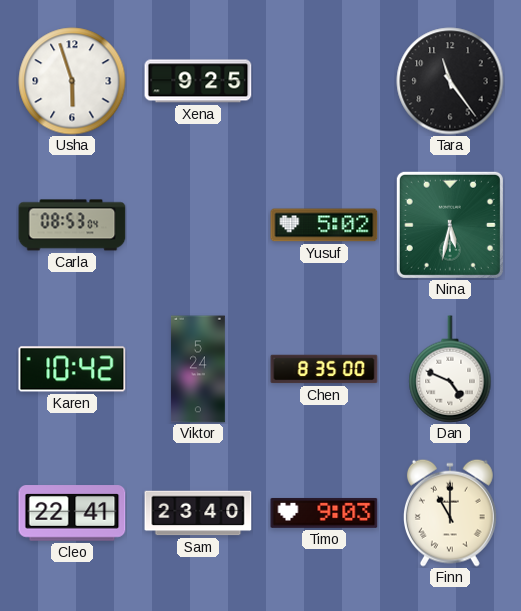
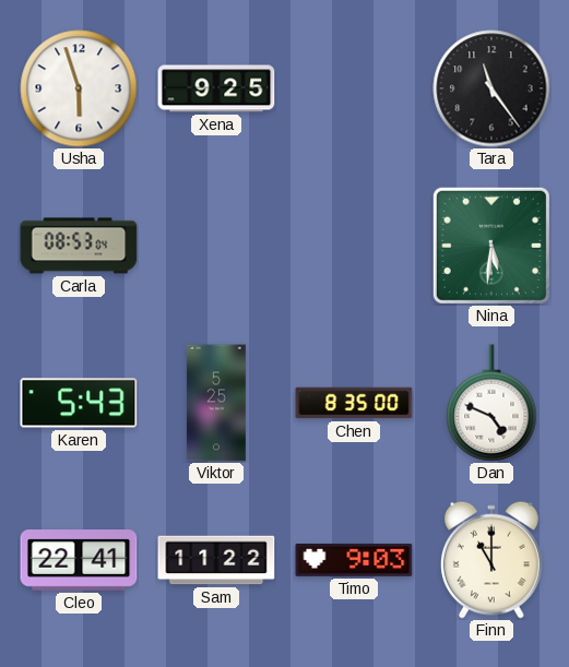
Yusuf: 5:02 -> none
Nina: 5:32 -> 5:31
Karen: 10:42 -> 5:43
Viktor: 5:24 -> 5:25
Sam: 23:40 -> 11:22
